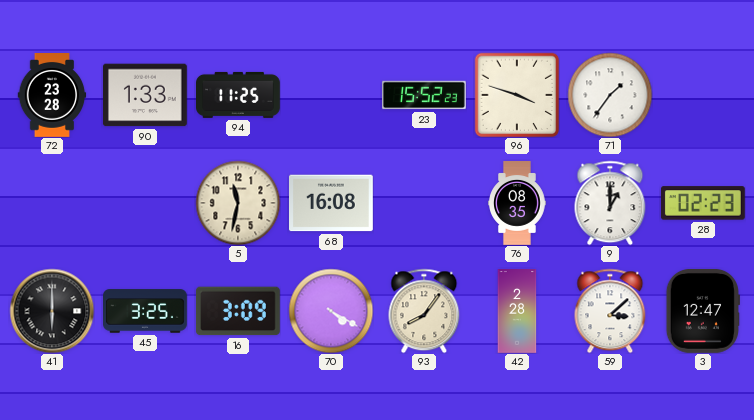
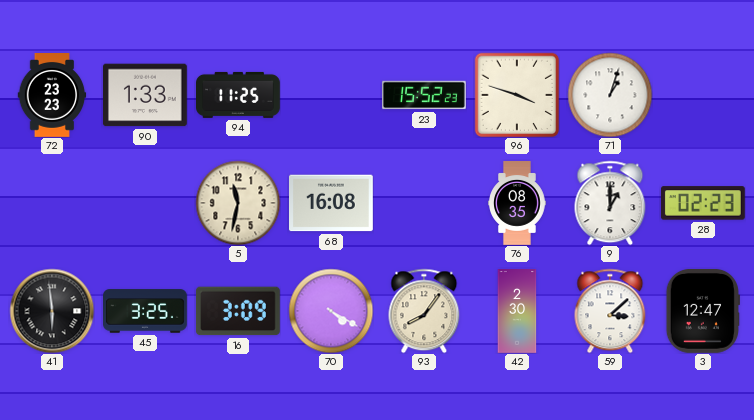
72: 23:28 -> 23:23
71: 1:36 -> 1:03
41: 6:00 -> 5:59
42: 2:28 -> 2:30
